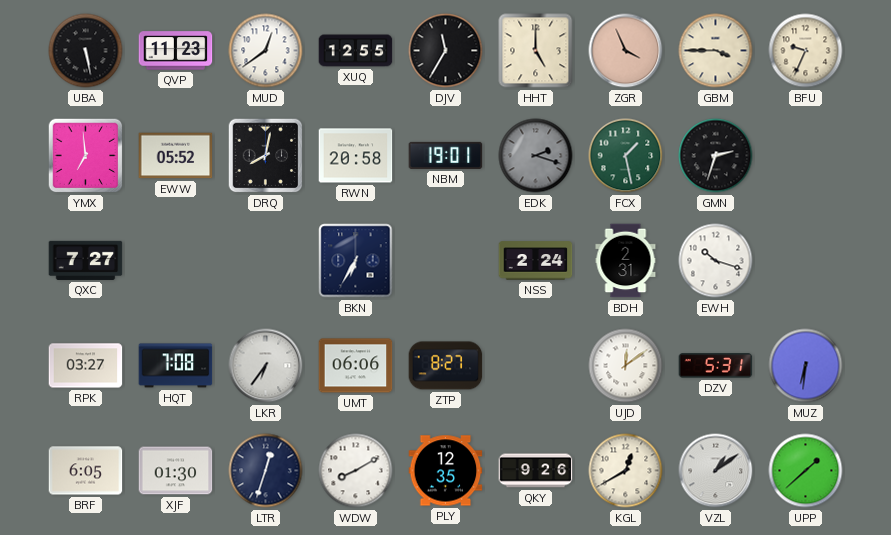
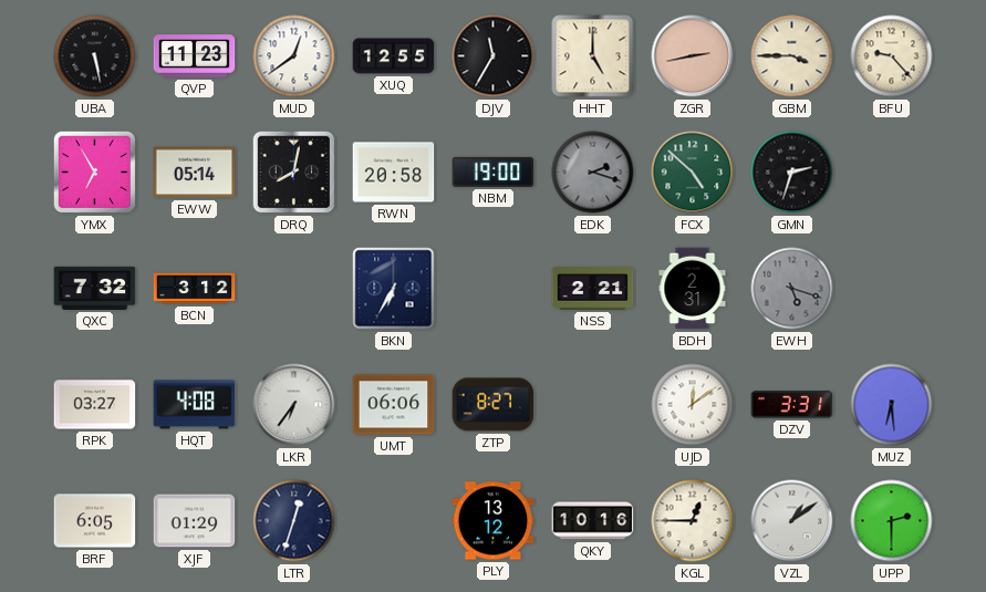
ZGR: 3:56 -> 2:43
BFU: 9:34 -> 9:23
YMX: 6:59 -> 6:55
EWW: 05:52 -> 05:14
NBM: 19:01 -> 19:00
FCX: 1:28 -> 4:52
QXC: 7:27 -> 7:32
BCN: none -> 3:12
NSS: 2:24 -> 2:21
EWH: 10:18 -> 5:18
EWH dial: white -> grey
HQT: 7:08 -> 4:08
DZV: 5:31 -> 3:31
MUZ: 6:31 -> 6:29
XJF: 01:30 -> 01:29
WDW: 8:10 -> none
PLY: 12:35 -> 13:12
QKY: 9:26 -> 10:16
KGL: 12:40 -> 12:45
UPP: 1:38 -> 2:30
